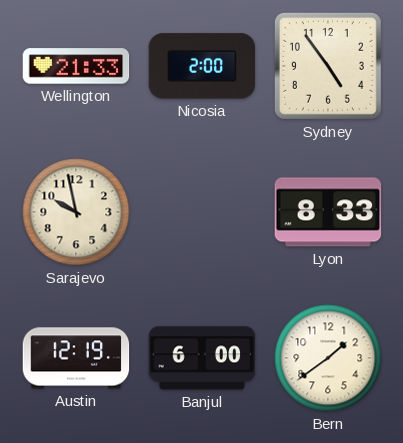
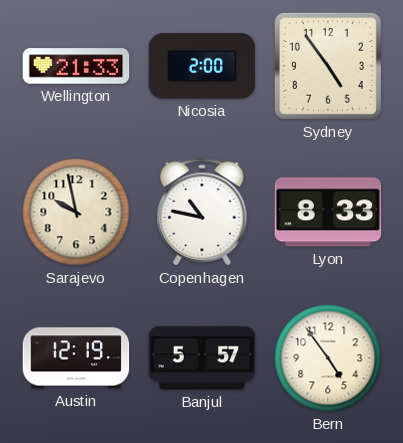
Copenhagen: none -> 10:47
Banjul: 6:00 -> 5:57
Bern: 1:39 -> 4:54
